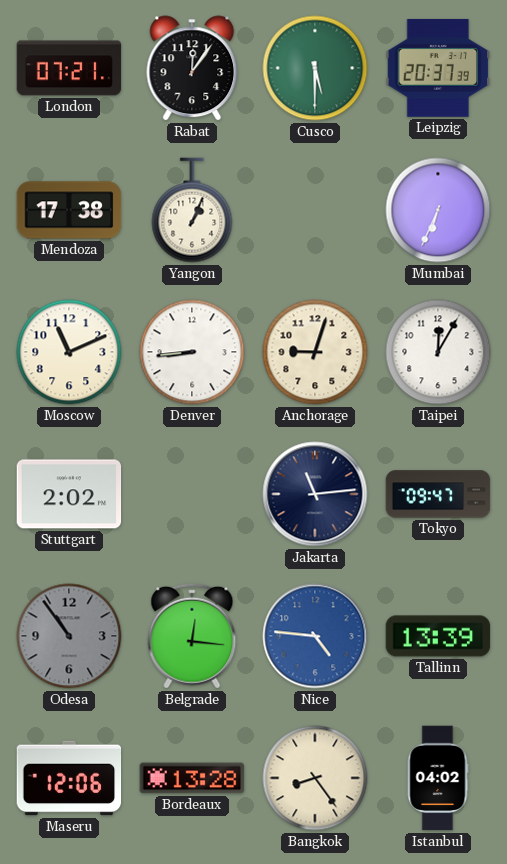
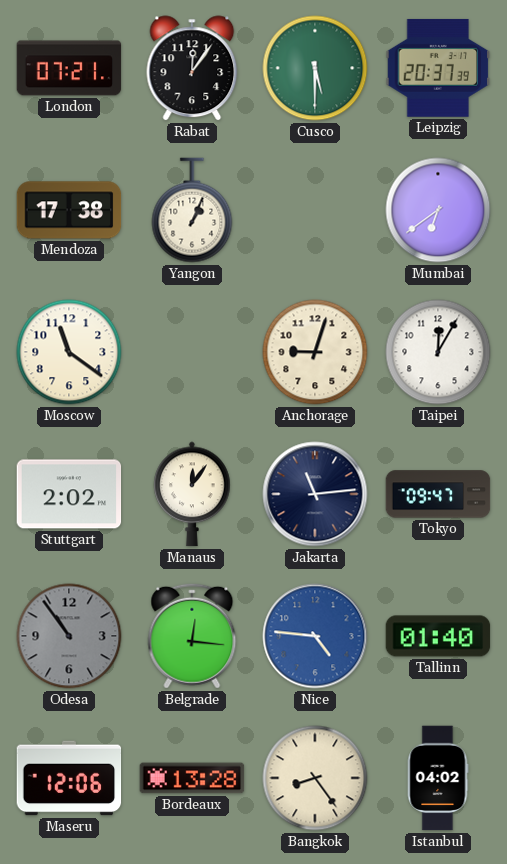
Mumbai: 6:34 -> 6:39
Moscow: 11:11 -> 11:21
Denver: 8:44 -> none
Manaus: none -> 12:06
Tallinn: 13:39 -> 01:40
